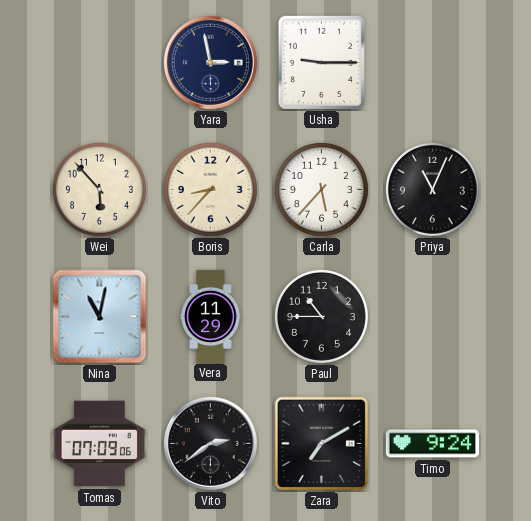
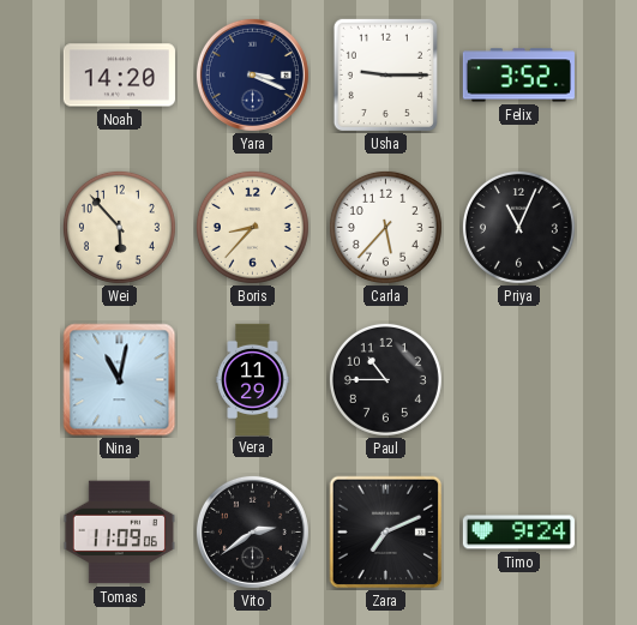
Noah: none -> 14:20
Yara: 2:58 -> 3:19
Felix: none -> 3:52
Tomas: 07:09 -> 11:09
Zara: 7:10 -> 7:11
